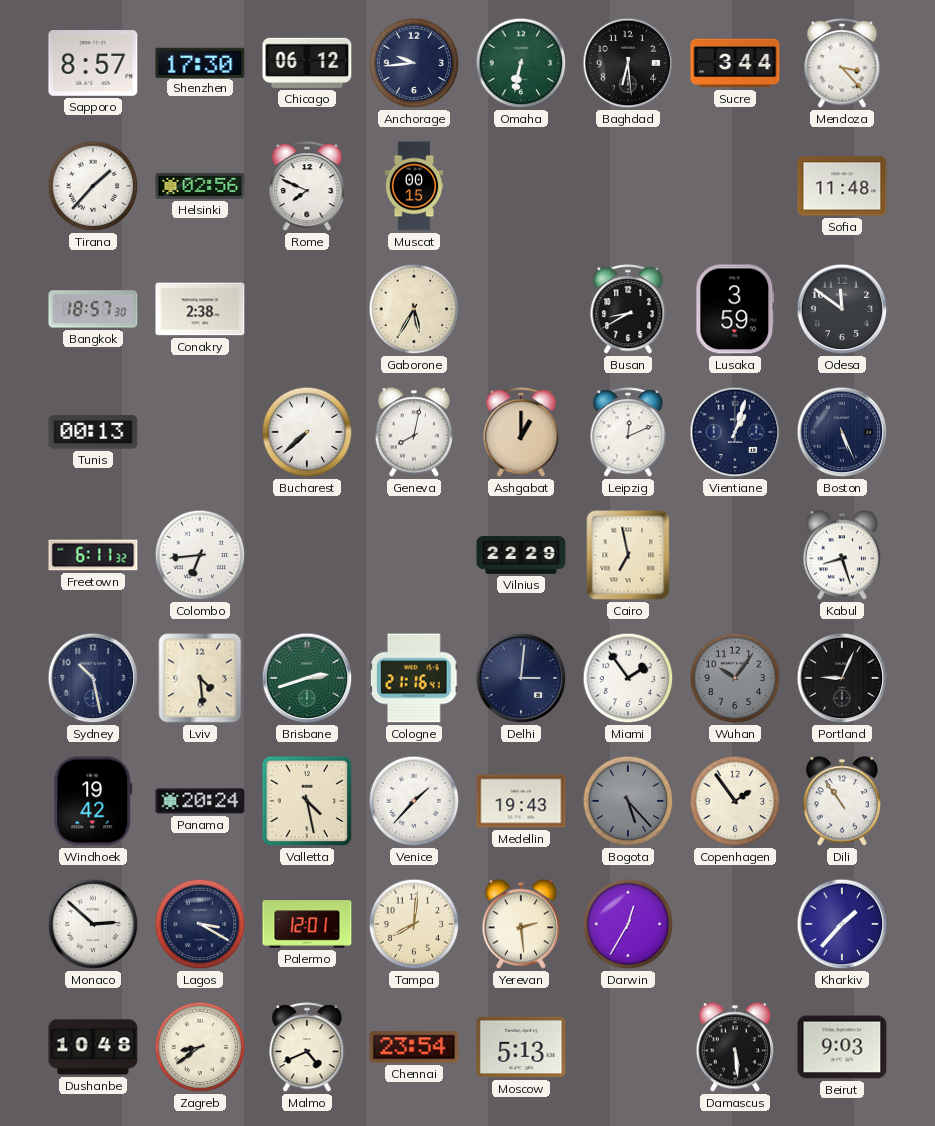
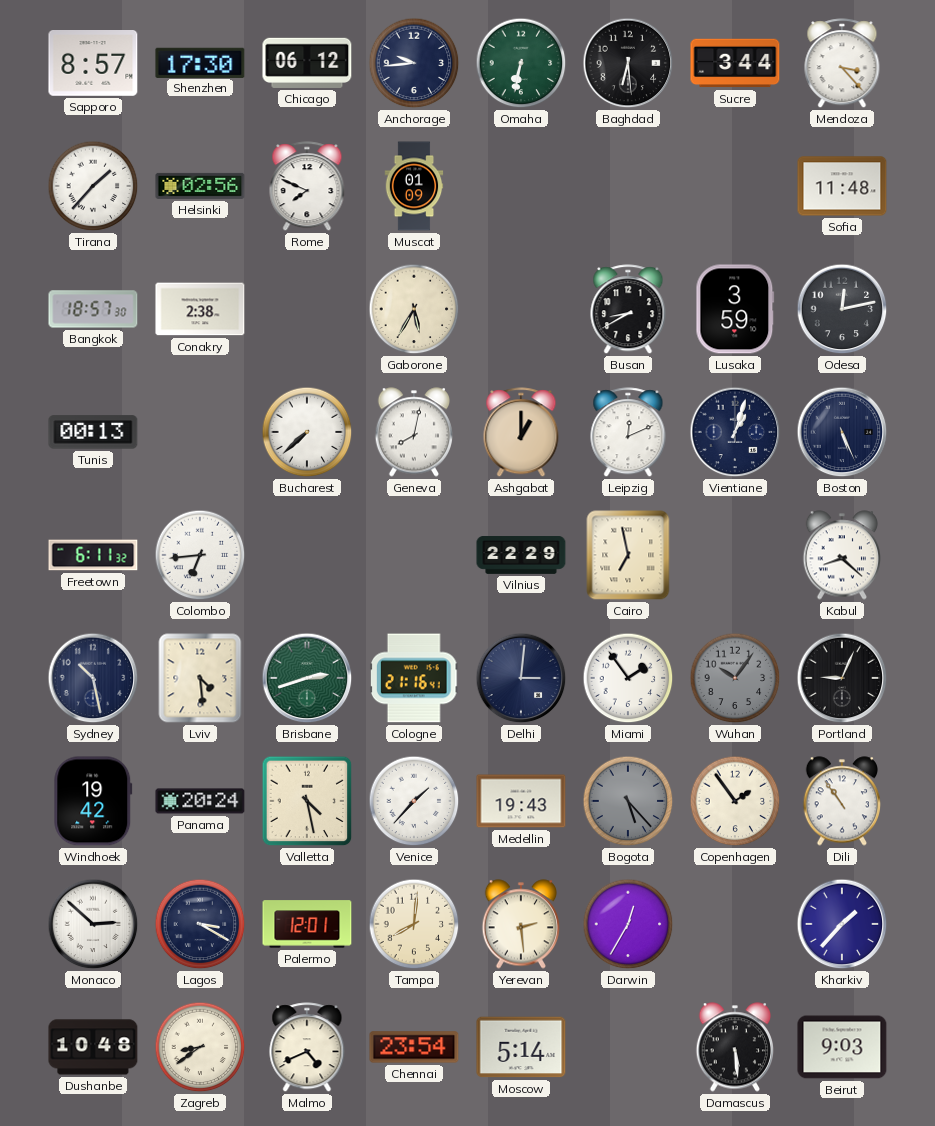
Muscat: 00:15 -> 01:09
Odesa: 11:51 -> 12:13
Kabul: 8:27 -> 8:22
Moscow: 5:13 -> 5:14
